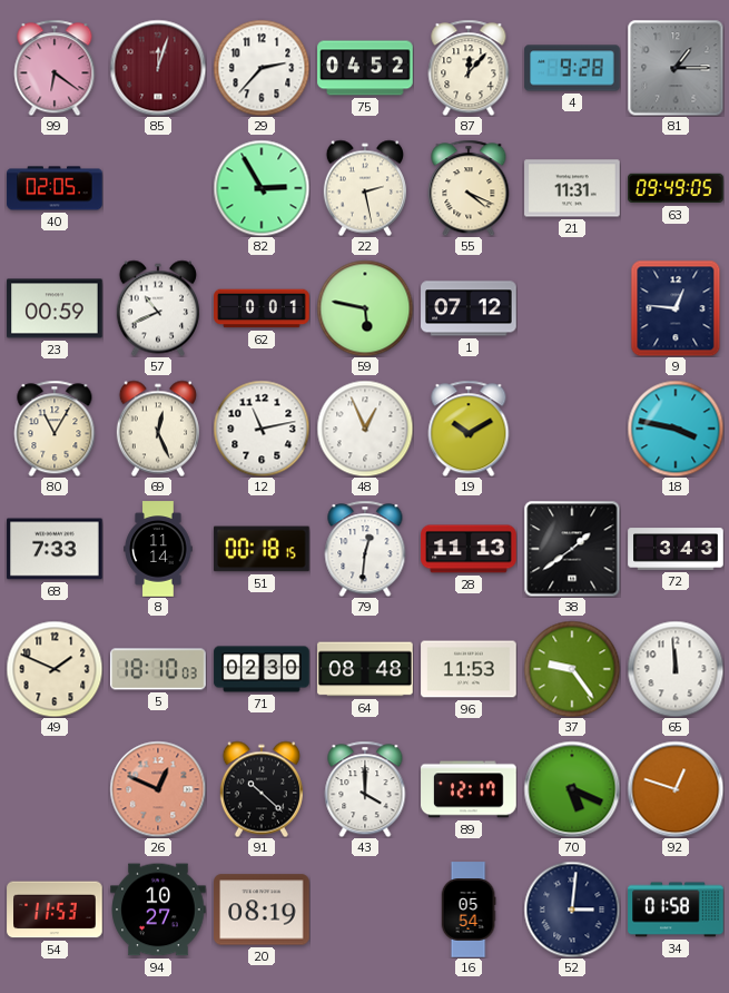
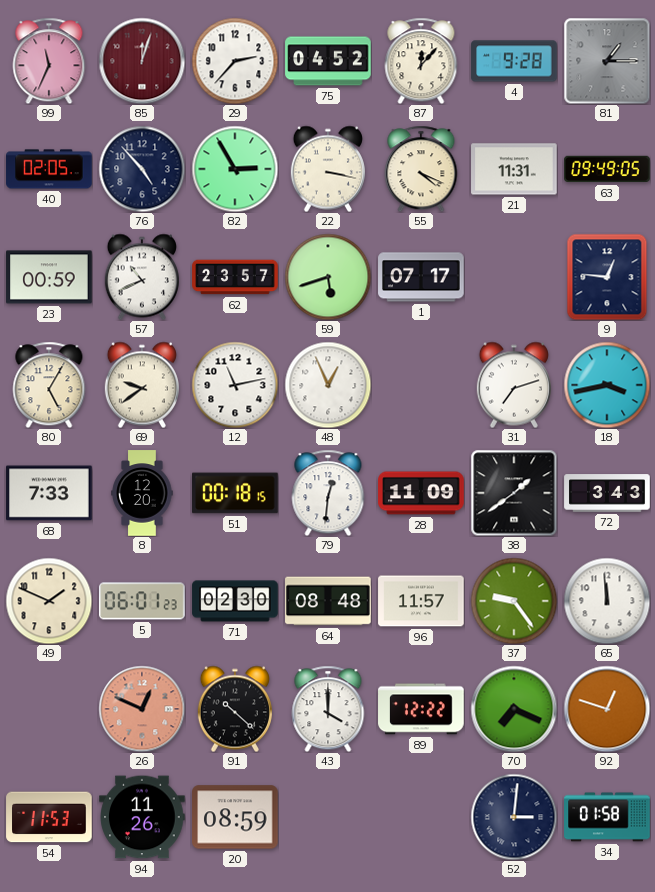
99: 6:21 -> 11:34
76: none -> 4:53
22: 2:28 -> 3:17
62: 0:01 -> 23:57
59: 5:47 -> 5:42
1: 07:12 -> 07:17
80: 11:05 -> 5:05
69: 12:26 -> 9:39
19: 10:10 -> none
31: none -> 7:12
18: 3:47 -> 3:43
8: 11:14 -> 12:20
28: 11:13 -> 11:09
5: 18:10 -> 06:01
96: 11:53 -> 11:57
89: 12:17 -> 12:22
70: 5:19 -> 7:19
94: 10:27 -> 11:26
20: 08:19 -> 08:59
16: 05:54 -> none
